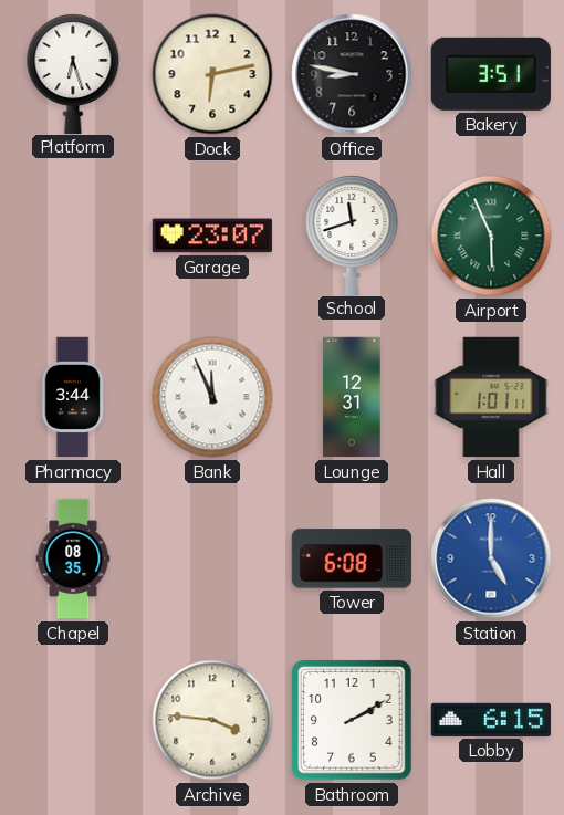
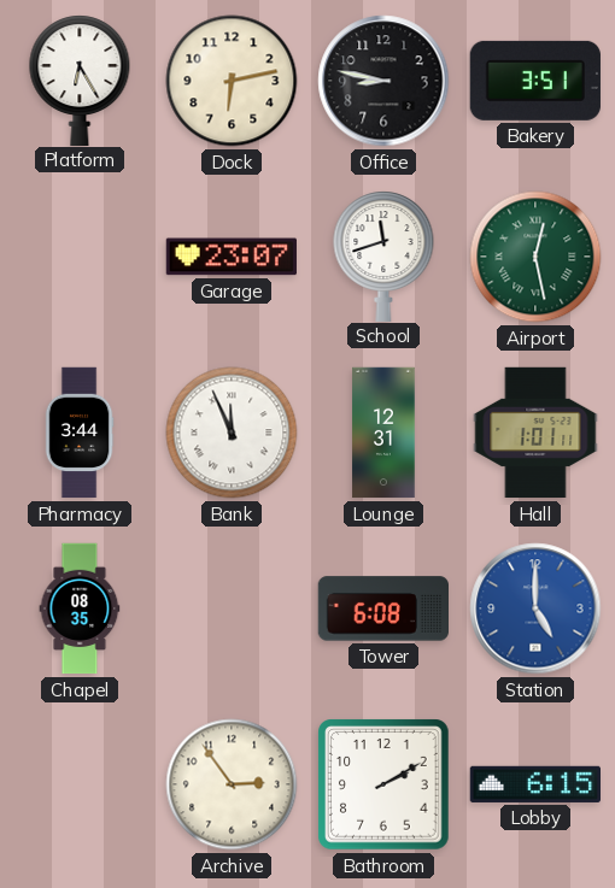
Platform: 6:27 -> 6:25
Airport: 5:56 -> 12:28
Archive: 3:46 -> 2:54
